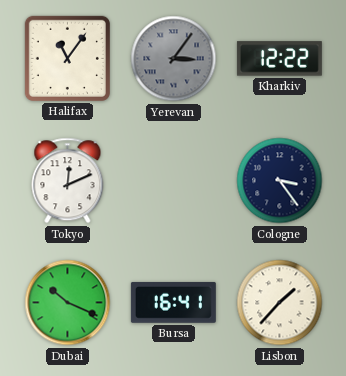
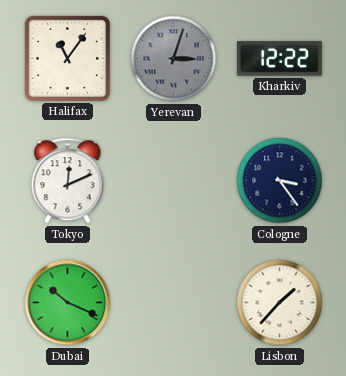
Yerevan: 3:06 -> 3:03
Bursa: 16:41 -> none
